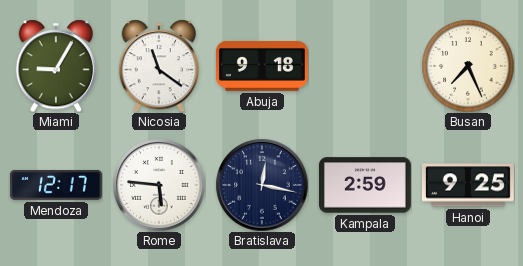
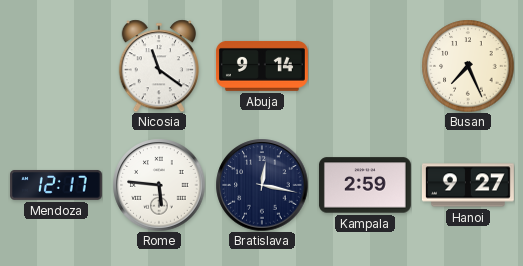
Miami: 9:05 -> none
Abuja: 9:18 -> 9:14
Hanoi: 9:25 -> 9:27
